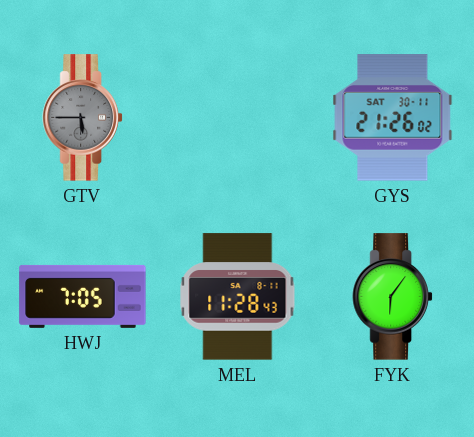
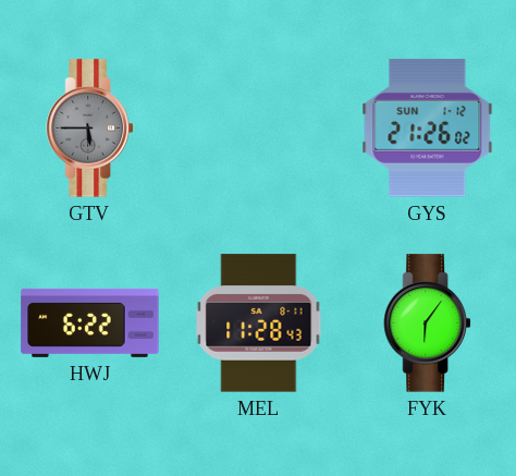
GYS date: SAT 30-11 -> SUN 1-12
HWJ: 7:05 -> 6:22
